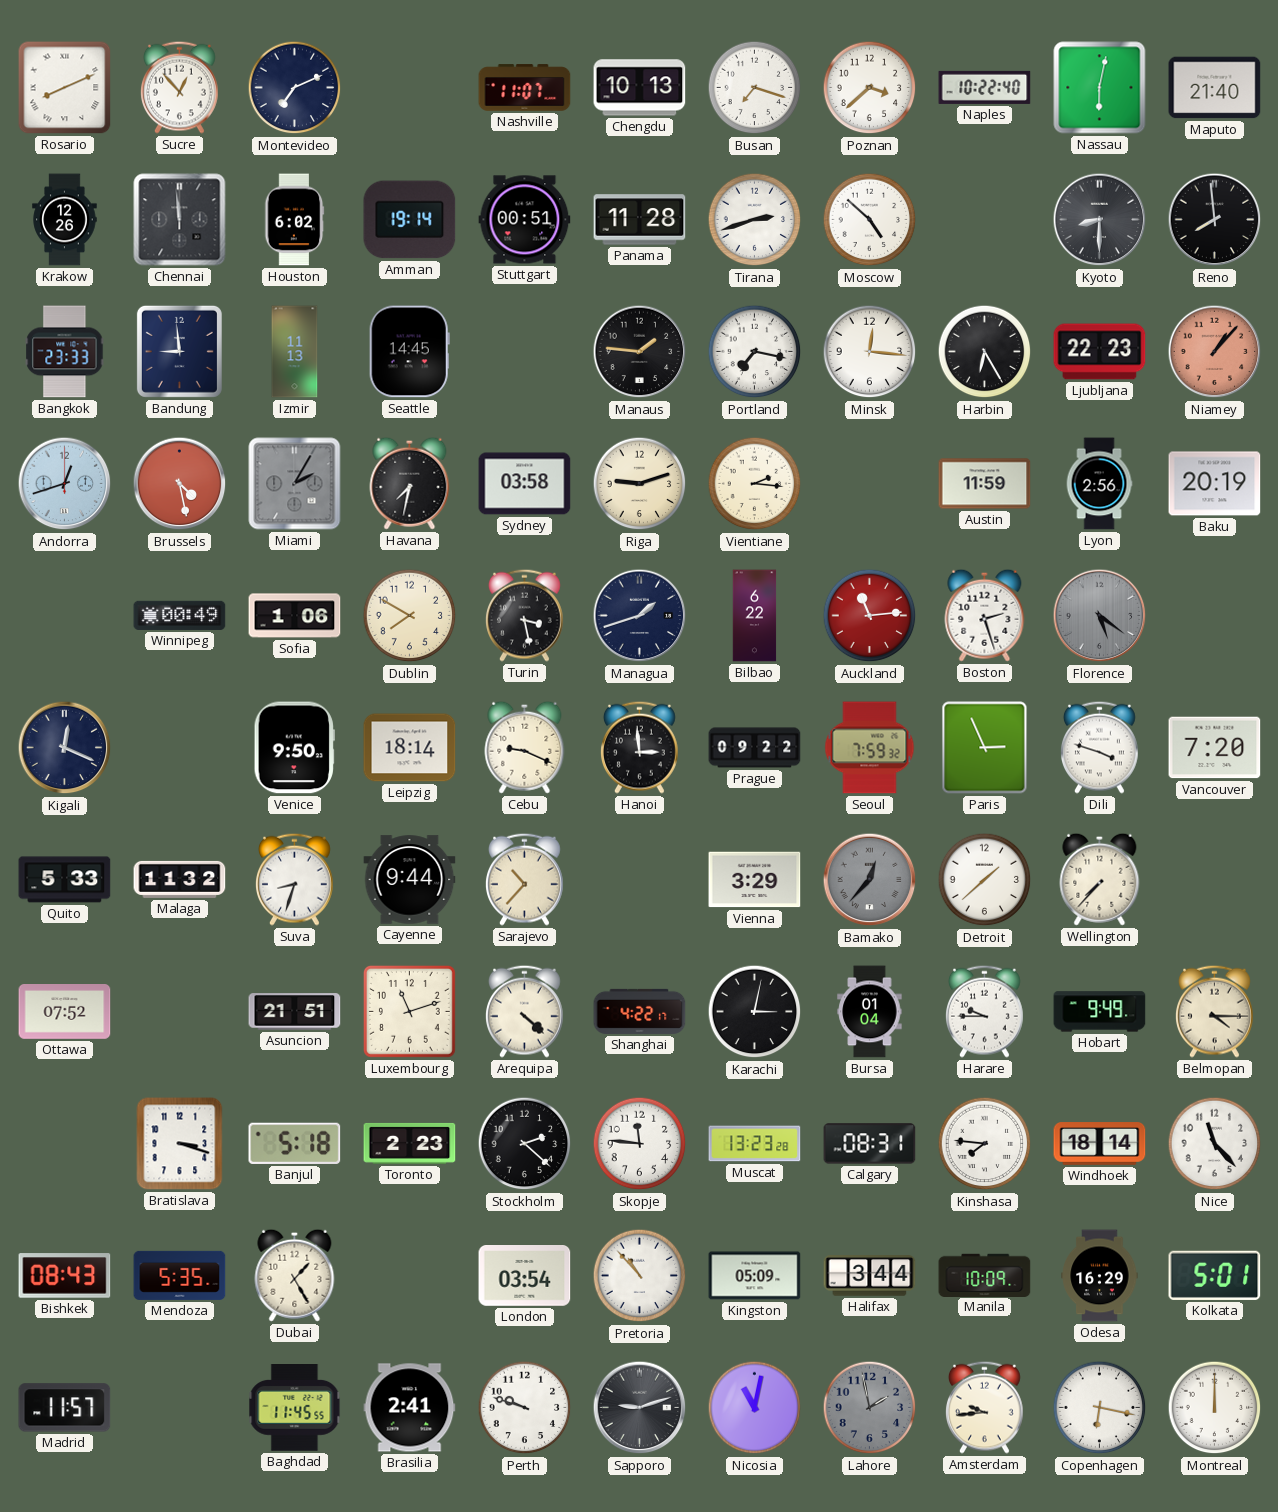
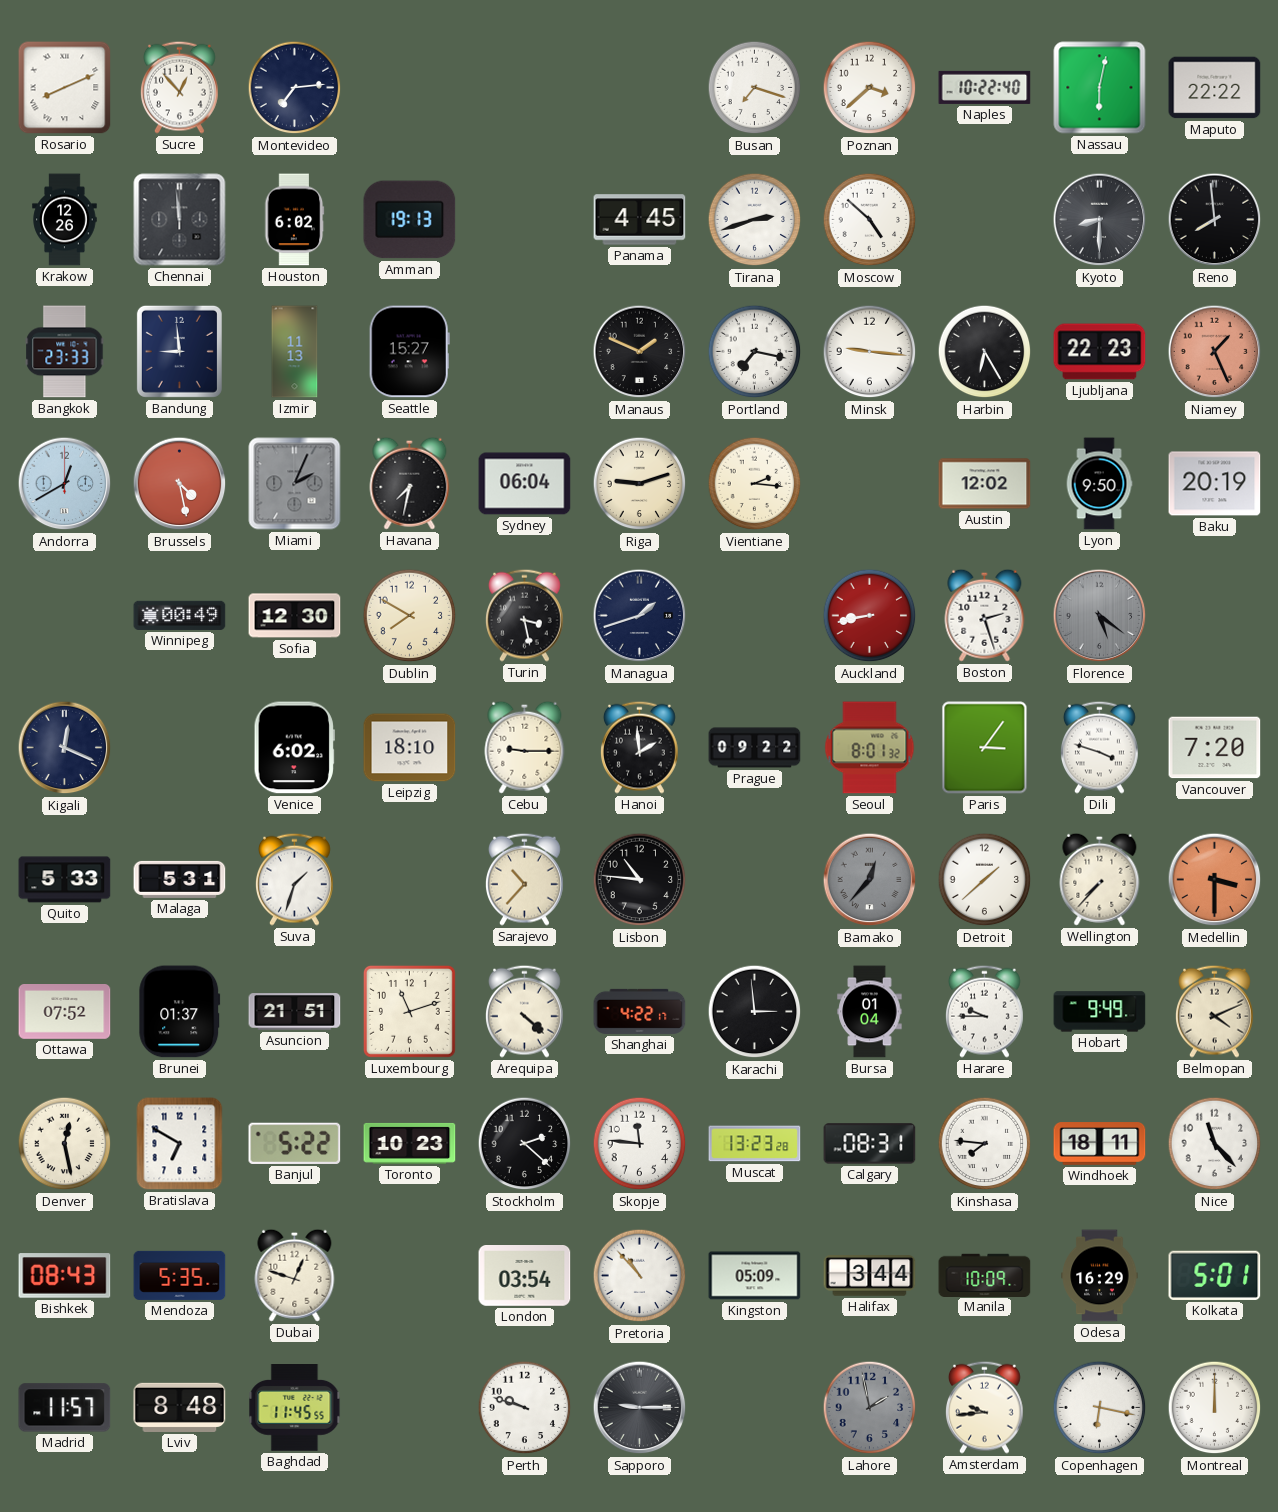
Montevideo: 7:11 -> 7:14
Nashville: 11:07 -> none
Chengdu: 10:13 -> none
Maputo: 21:40 -> 22:22
Amman: 19:14 -> 19:13
Stuttgart: 00:51 -> none
Panama: 11:28 -> 4:45
Seattle: 14:45 -> 15:27
Manaus: 1:46 -> 1:49
Minsk: 12:16 -> 9:16
Niamey: 1:07 -> 1:26
Andorra: 12:42 -> 12:40
Miami: 2:05 -> 2:04
Sydney: 03:58 -> 06:04
Austin: 11:59 -> 12:02
Lyon: 2:56 -> 9:50
Sofia: 1:06 -> 12:30
Bilbao: 6:22 -> none
Auckland: 11:14 -> 8:43
Venice: 9:50 -> 6:02
Leipzig: 18:14 -> 18:10
Cebu: 9:19 -> 9:15
Hanoi: 2:59 -> 1:59
Seoul: 7:59 -> 8:01
Paris: 2:56 -> 3:06
Malaga: 11:32 -> 5:31
Suva: 8:33 -> 1:33
Cayenne: 9:44 -> none
Lisbon: none -> 10:46
Vienna: 3:29 -> none
Medellin: none -> 3:30
Brunei: none -> 01:37
Karachi: 3:02 -> 2:59
Belmopan: 4:15 -> 4:11
Denver: none -> 12:28
Bratislava: 3:18 -> 6:50
Banjul: 5:18 -> 5:22
Toronto: 2:23 -> 10:23
Windhoek: 18:14 -> 18:11
Dubai: 1:25 -> 12:48
Lviv: none -> 8:48
Brasilia: 2:41 -> none
Sapporo: 9:12 -> 9:15
Nicosia: 11:02 -> none
